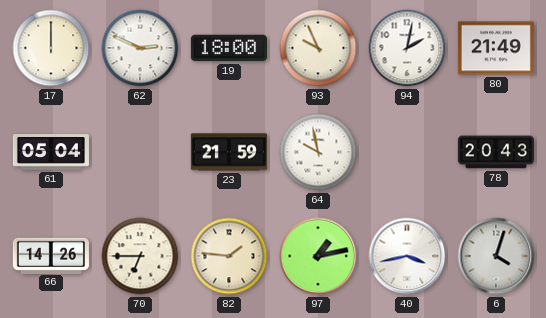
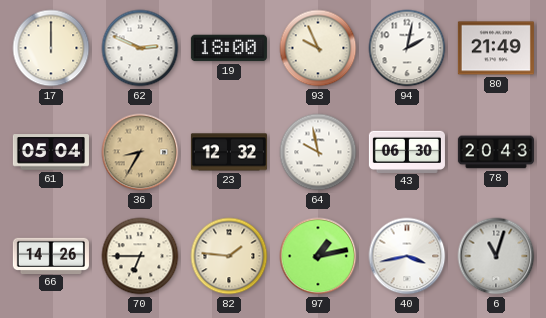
36: none -> 8:35
23: 21:59 -> 12:32
43: none -> 06:30
6: 4:03 -> 11:03
